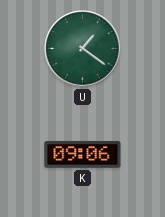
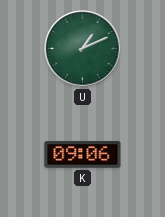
U: 1:21 -> 1:11
